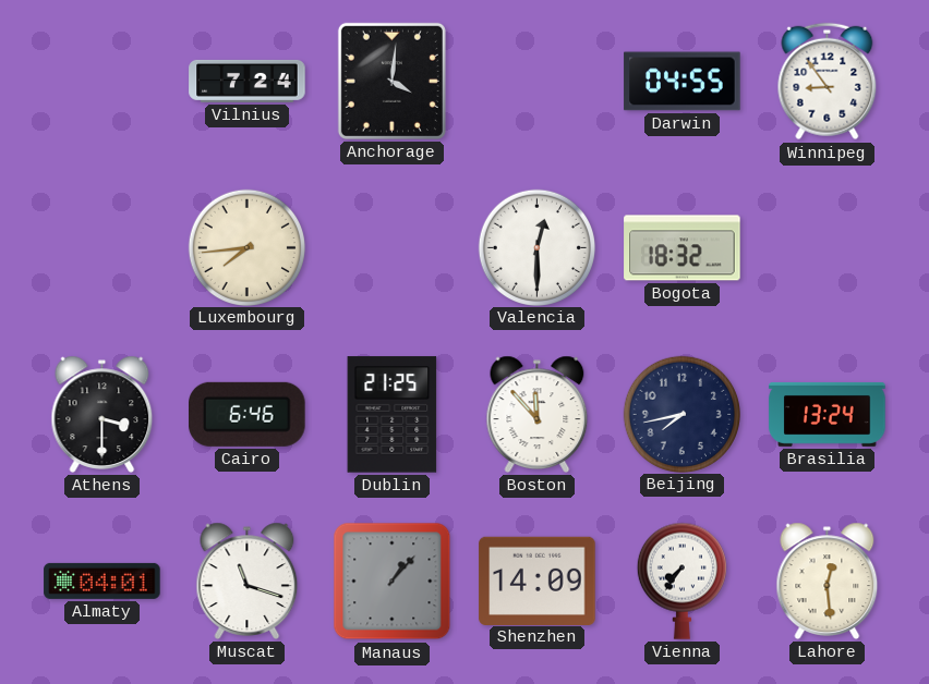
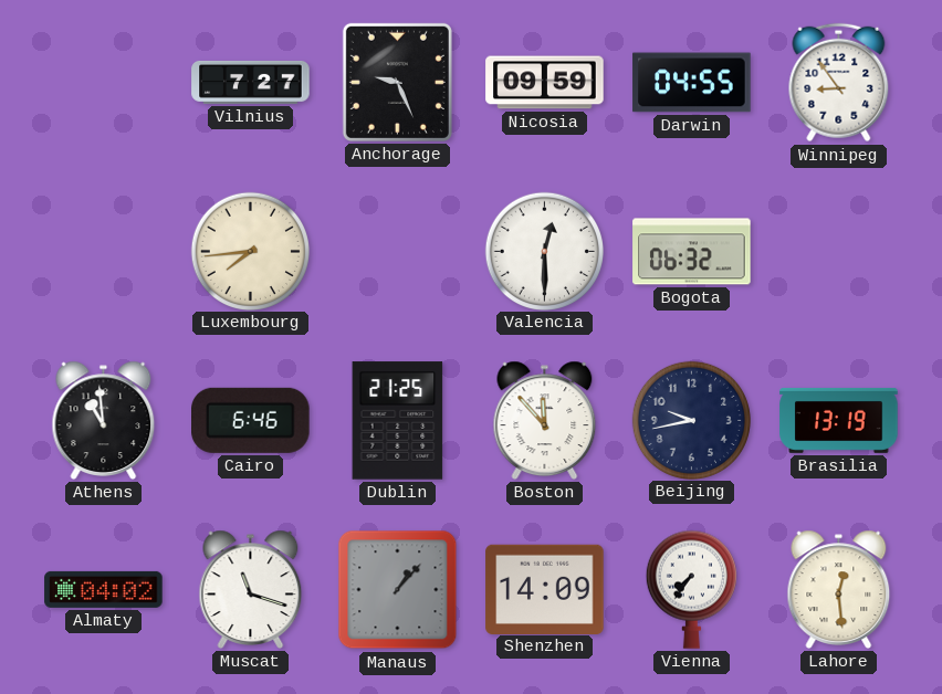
Vilnius: 7:24 -> 7:27
Anchorage: 4:01 -> 9:26
Nicosia: none -> 09:59
Bogota: 18:32 -> 06:32
Athens: 3:30 -> 10:59
Beijing: 7:43 -> 9:43
Brasilia: 13:24 -> 13:19
Almaty: 04:01 -> 04:02
